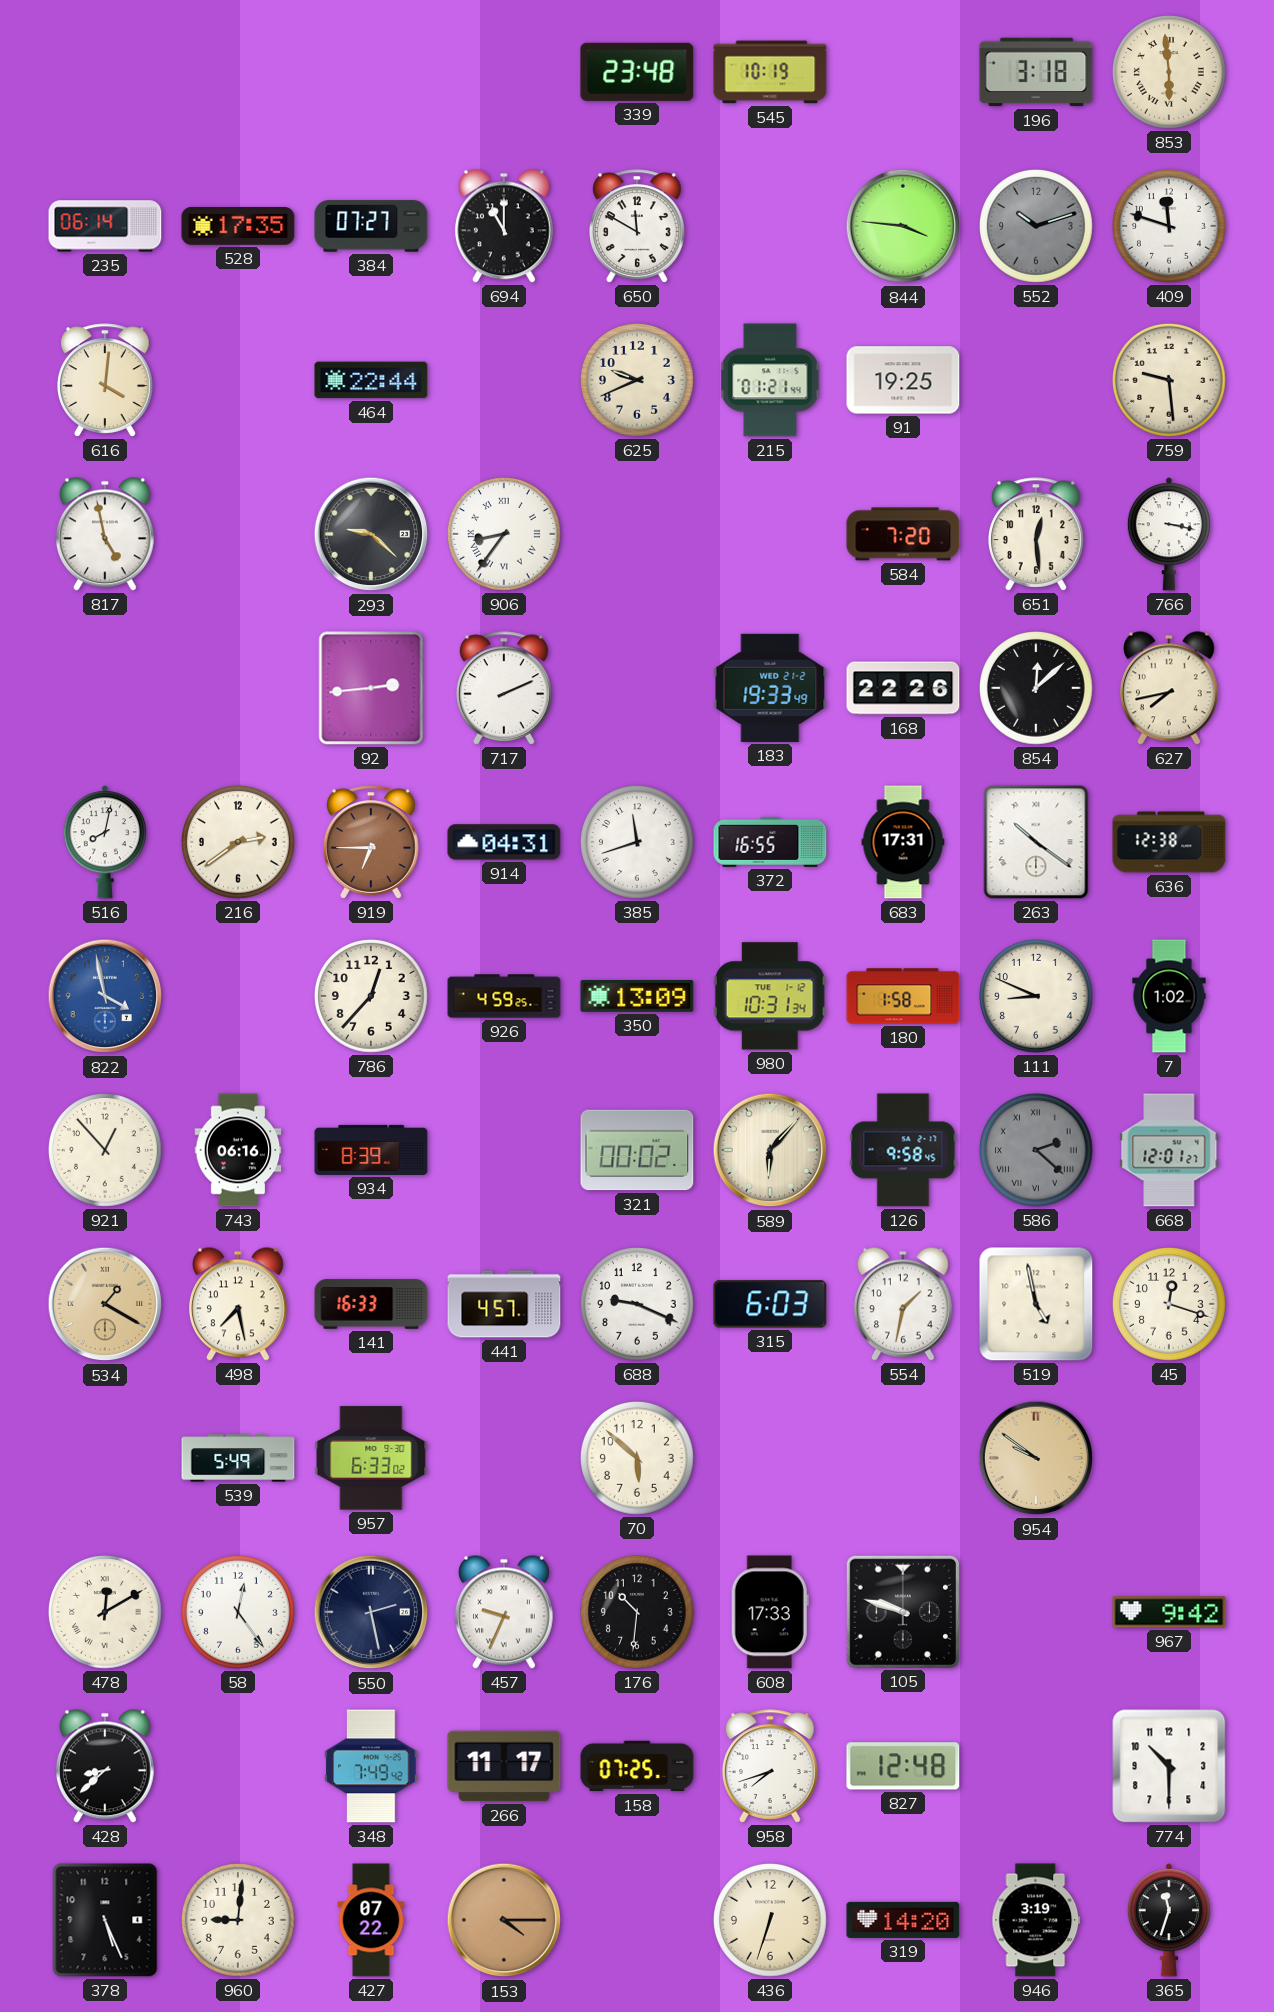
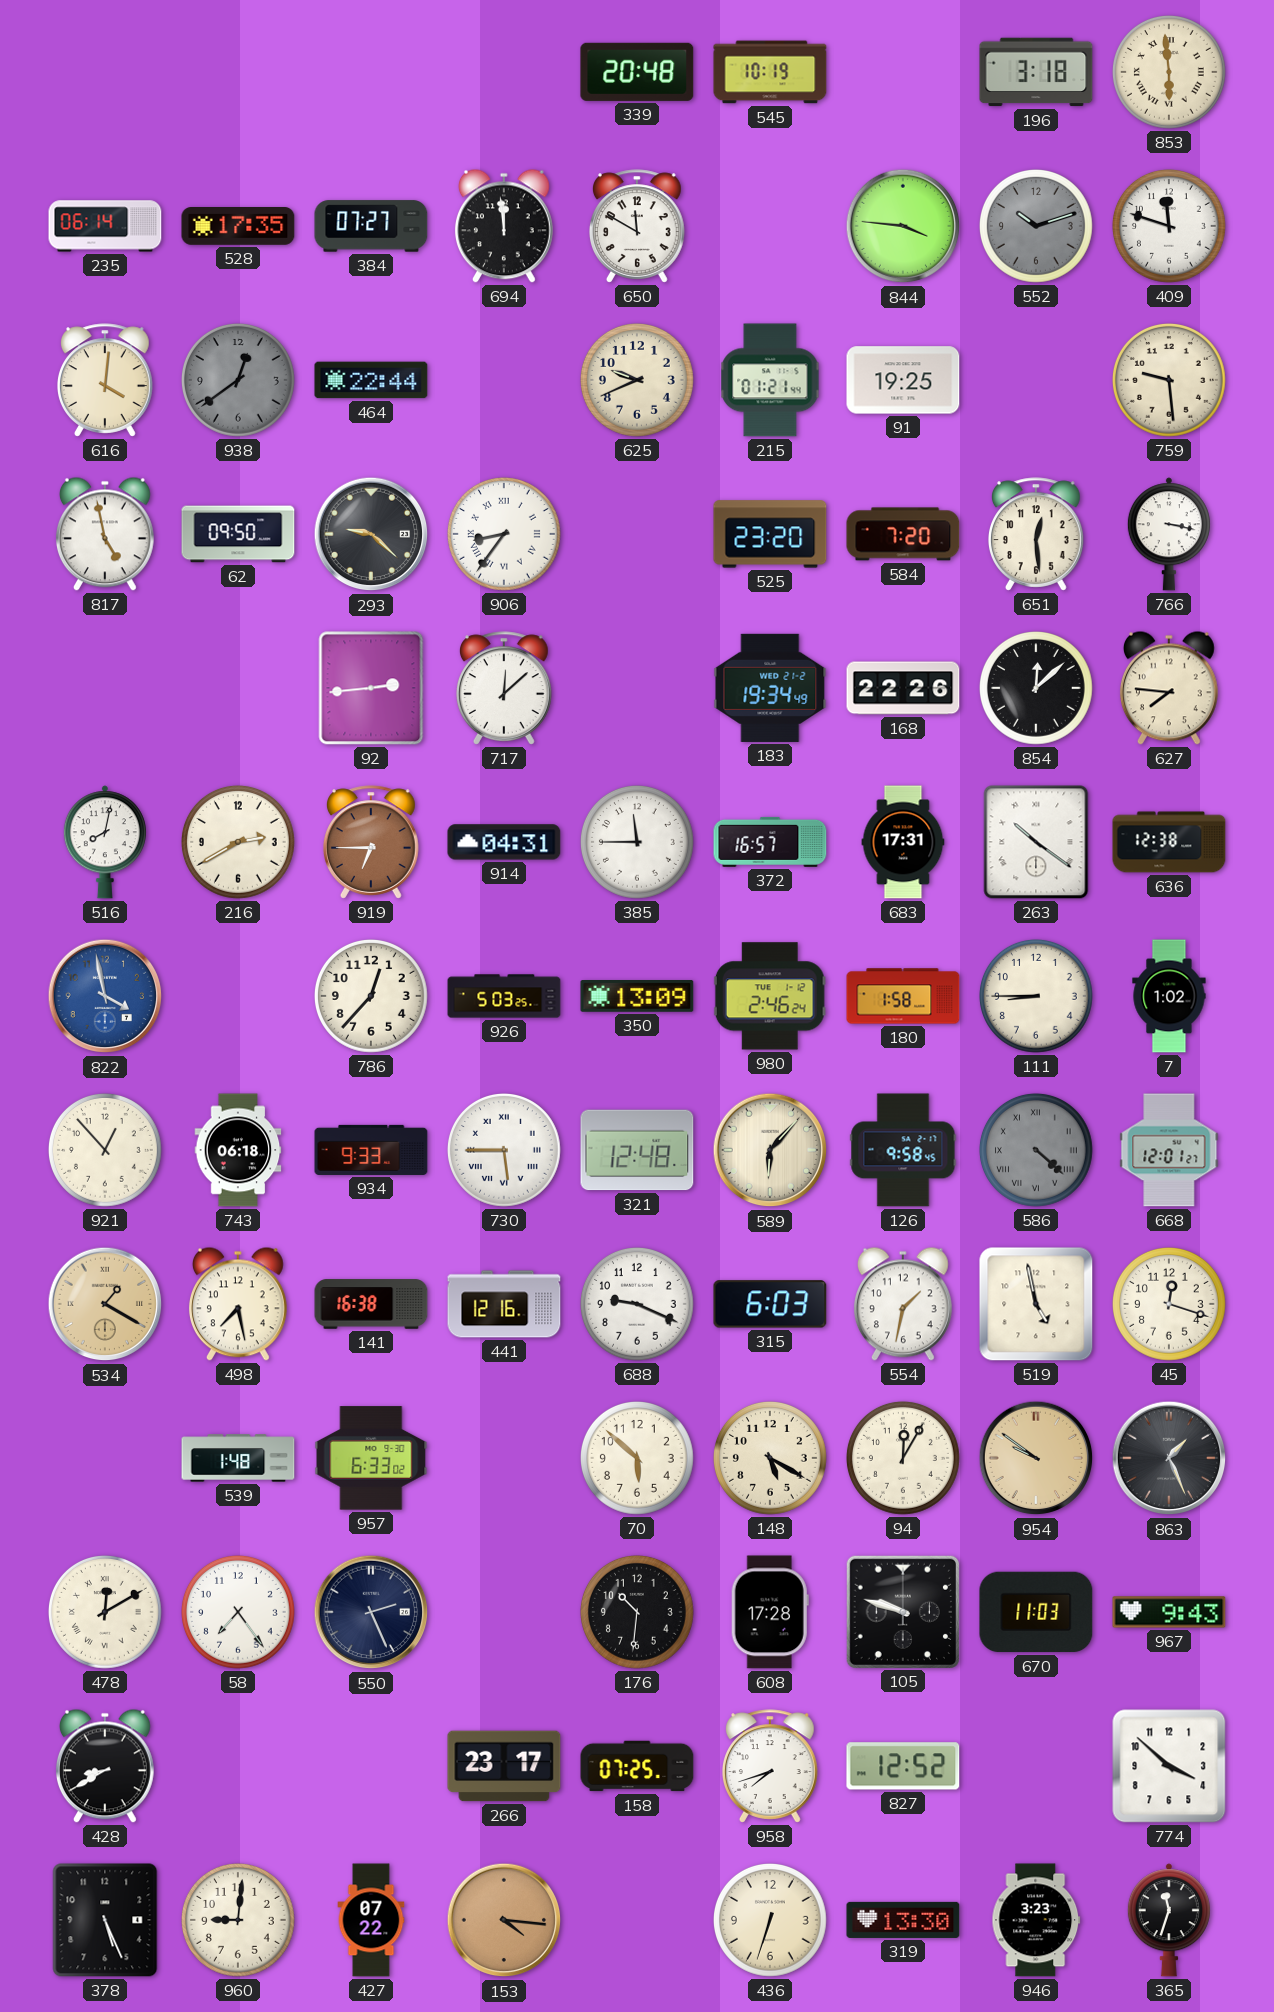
339: 23:48 -> 20:48
694: 11:00 -> 11:59
938: none -> 12:39
62: none -> 09:50
525: none -> 23:20
717: 2:11 -> 12:08
183: 19:33 -> 19:34
627: 7:43 -> 7:46
216: 2:39 -> 2:40
385: 11:42 -> 11:45
372: 16:55 -> 16:57
926: 4:59 -> 5:03
980: 10:31 -> 2:46
111: 8:49 -> 8:45
743: 06:16 -> 06:18
934: 8:39 -> 9:33
730: none -> 5:45
321: 00:02 -> 12:48
586: 2:22 -> 4:22
141: 16:33 -> 16:38
441: 4:57 -> 12:16
539: 5:49 -> 1:48
148: none -> 5:20
94: none -> 12:05
863: none -> 1:26
58: 12:24 -> 7:24
550: 2:28 -> 2:26
457: 9:34 -> none
608: 17:33 -> 17:28
670: none -> 11:03
967: 9:42 -> 9:43
428: 8:38 -> 8:40
348: 7:49 -> none
266: 11:17 -> 23:17
827: 12:48 -> 12:52
774: 10:30 -> 3:52
153: 4:15 -> 4:16
319: 14:20 -> 13:30
946: 3:19 -> 3:23
